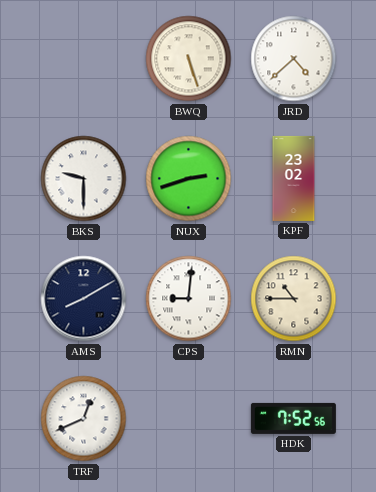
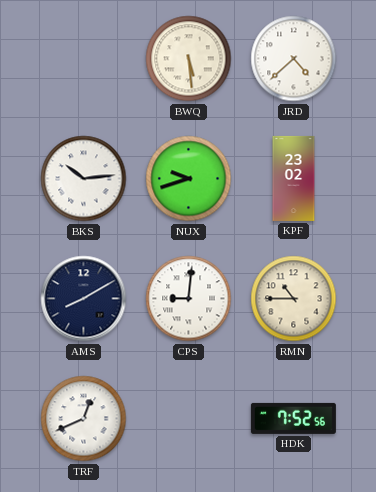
BWQ: 5:27 -> 5:29
BKS: 9:30 -> 10:14
NUX: 2:42 -> 9:42
